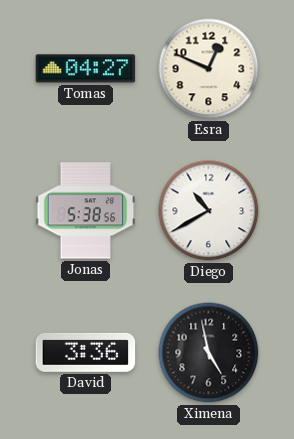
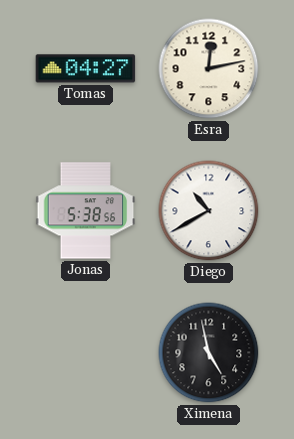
Esra: 12:49 -> 12:13
David: 3:36 -> none
